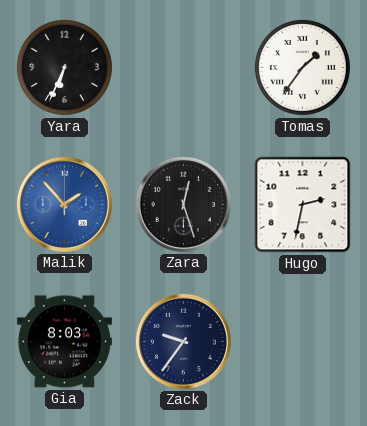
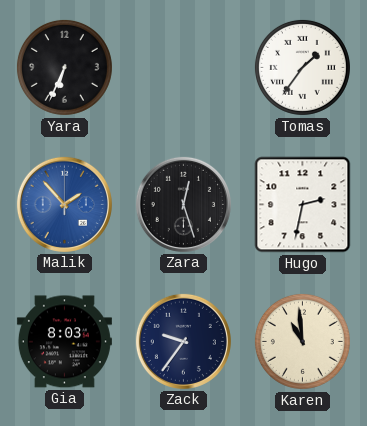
Karen: none -> 10:59
